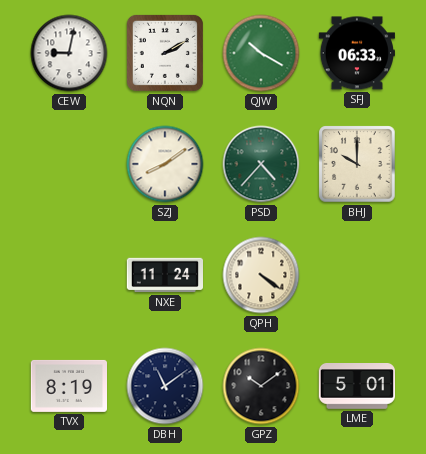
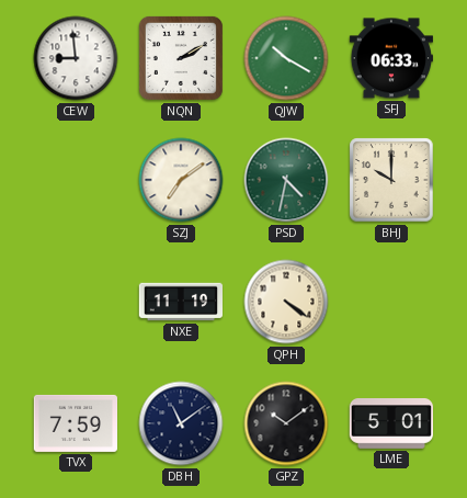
CEW: 9:02 -> 8:59
SZJ: 8:09 -> 7:09
PSD: 4:37 -> 4:32
NXE: 11:24 -> 11:19
TVX: 8:19 -> 7:59
